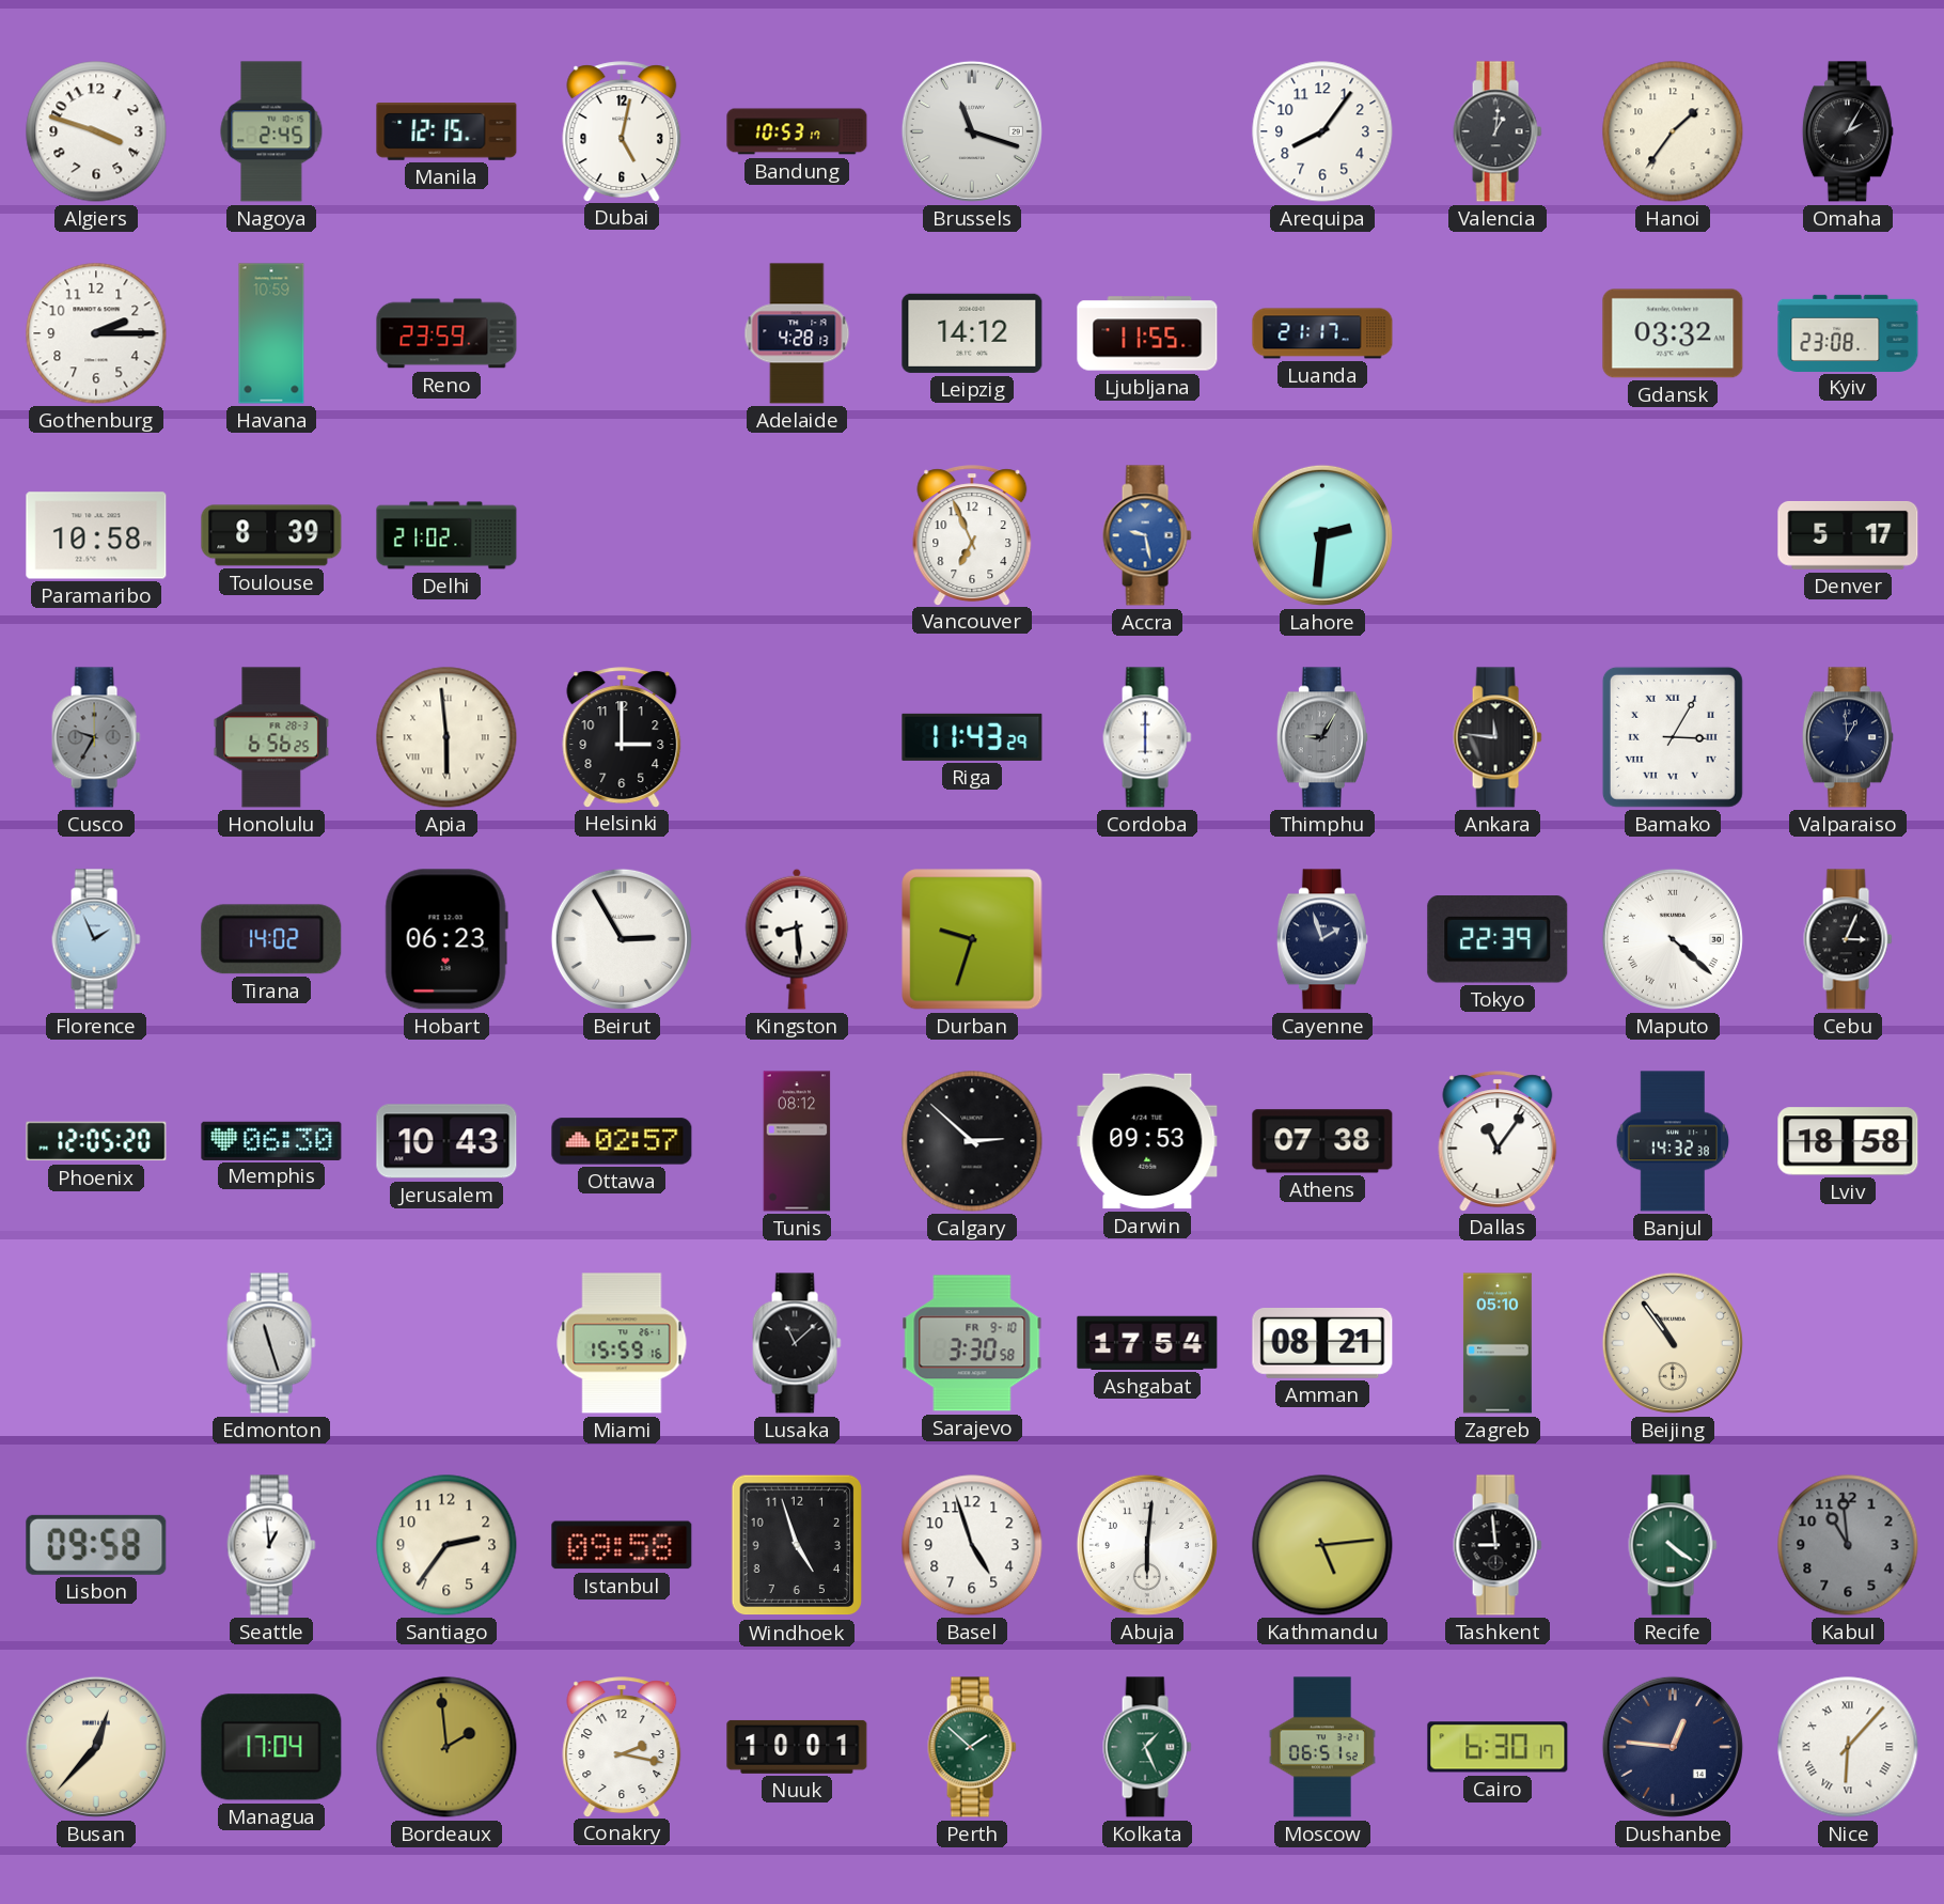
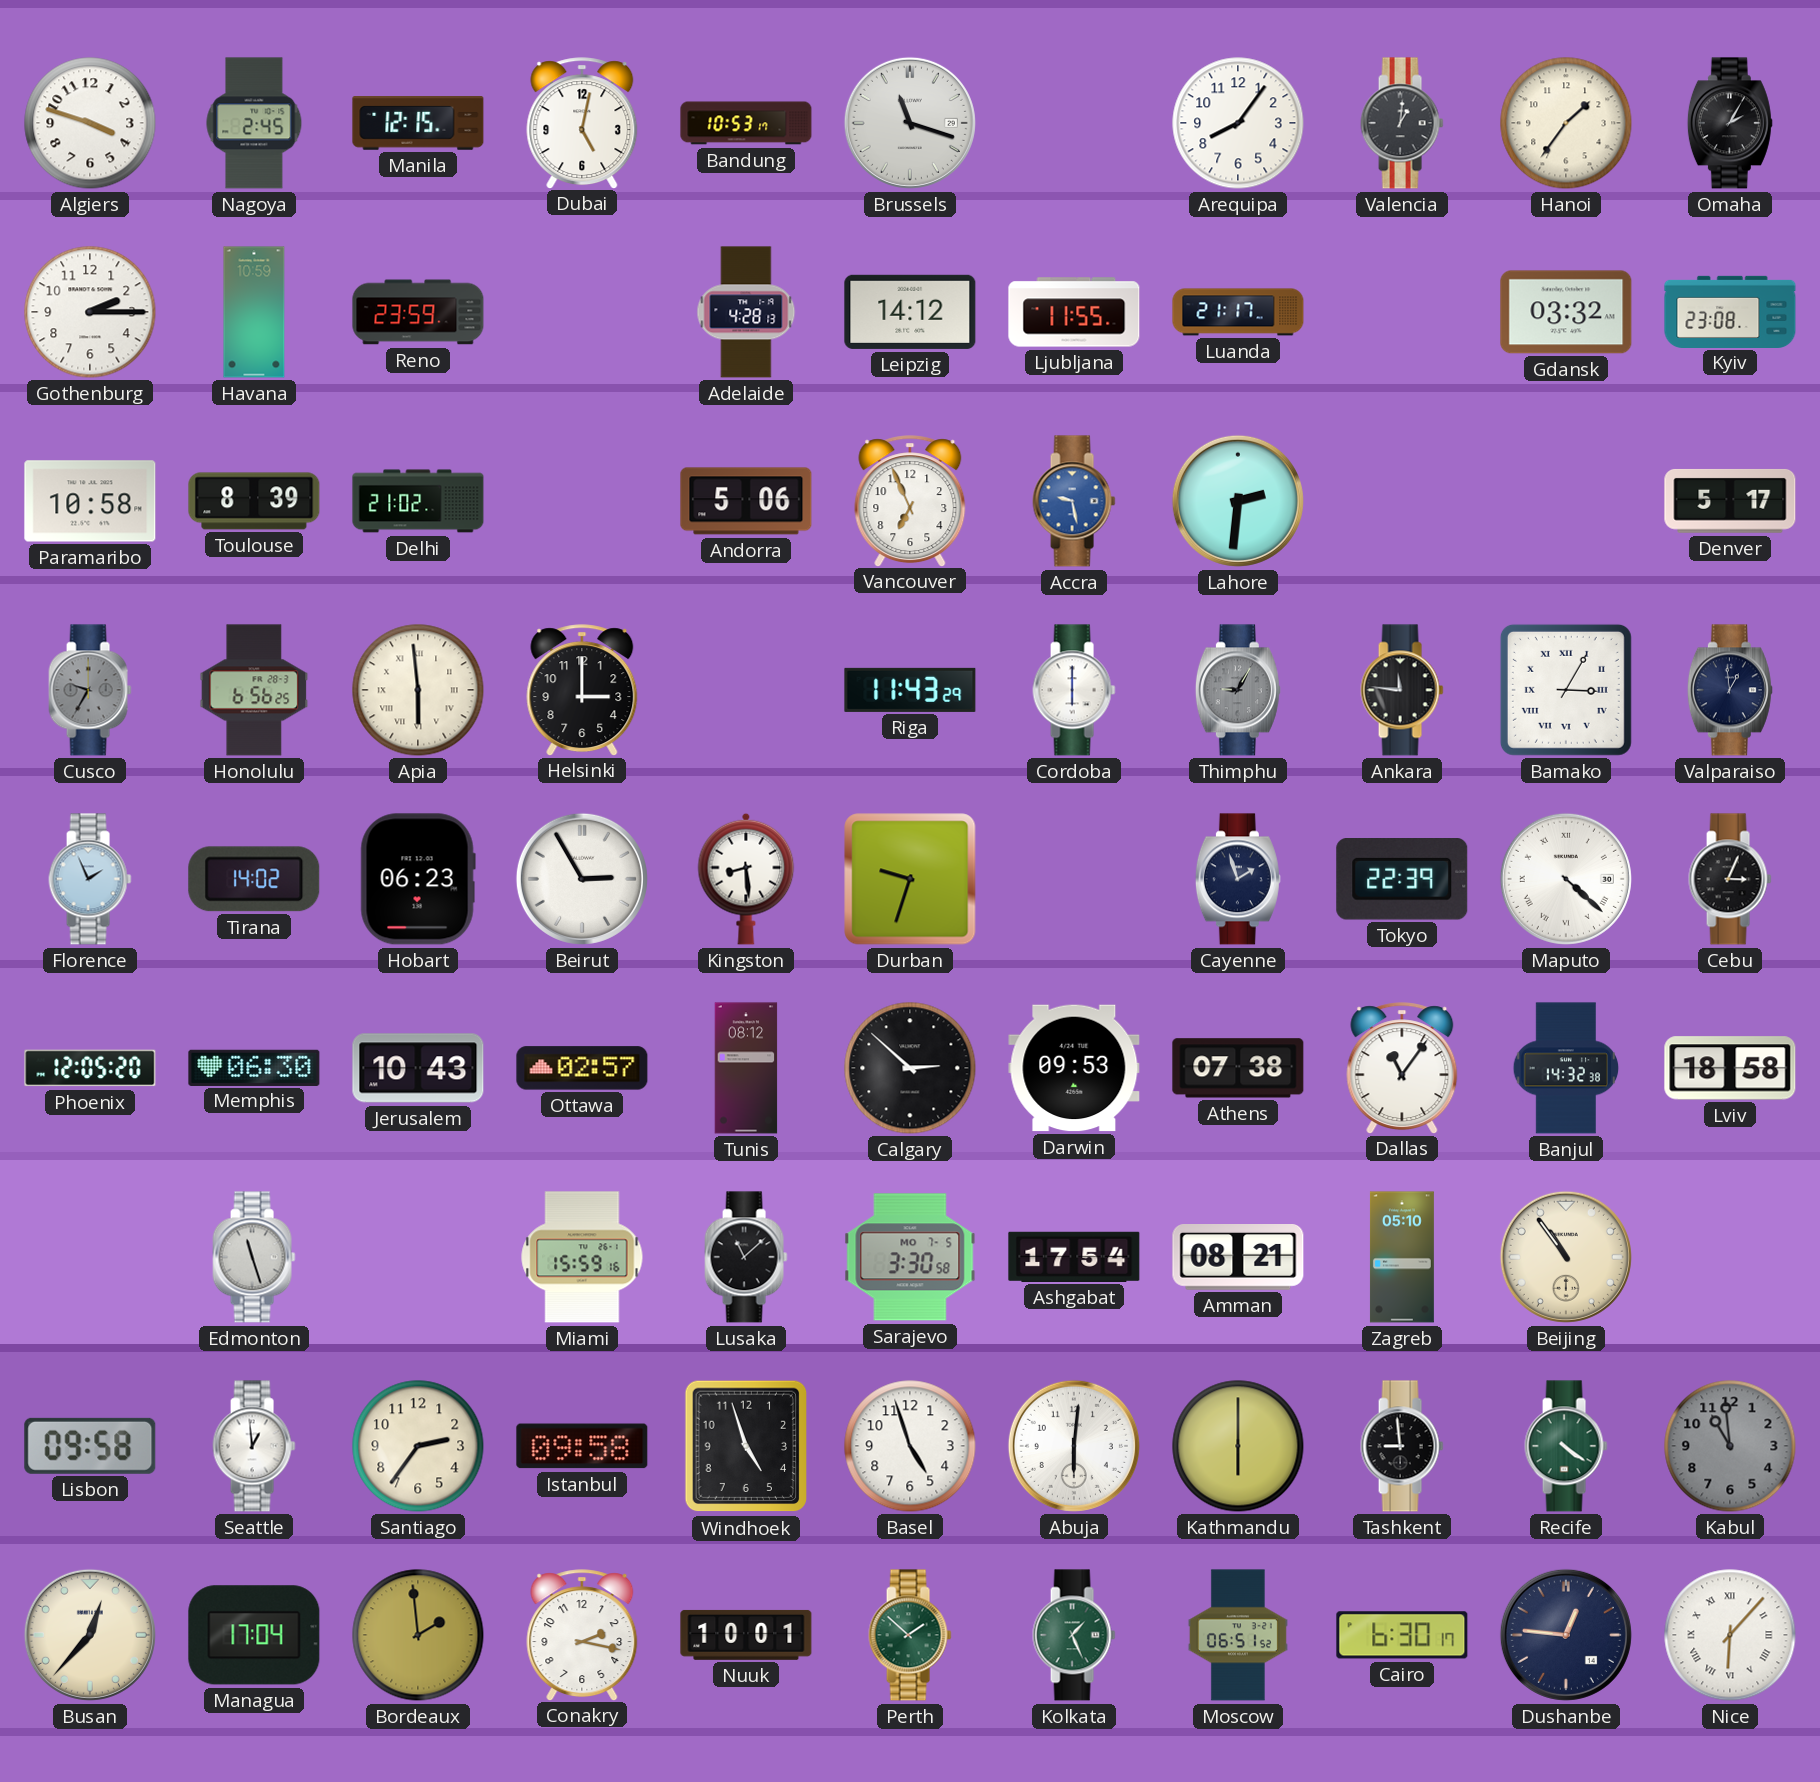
Andorra: none -> 5:06
Sarajevo date: FR 9-10 -> MO 7-5
Kathmandu: 5:14 -> 6:00
